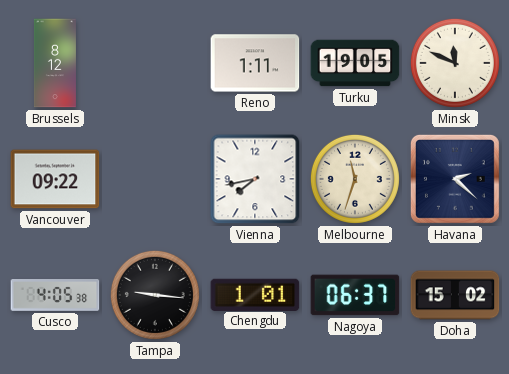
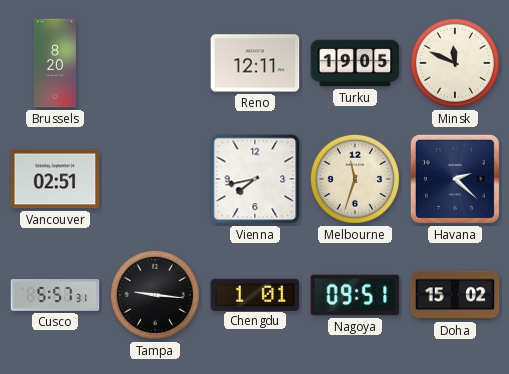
Brussels: 8:12 -> 8:20
Reno: 1:11 -> 12:11
Vancouver: 09:22 -> 02:51
Cusco: 4:05 -> 5:57
Nagoya: 06:37 -> 09:51
